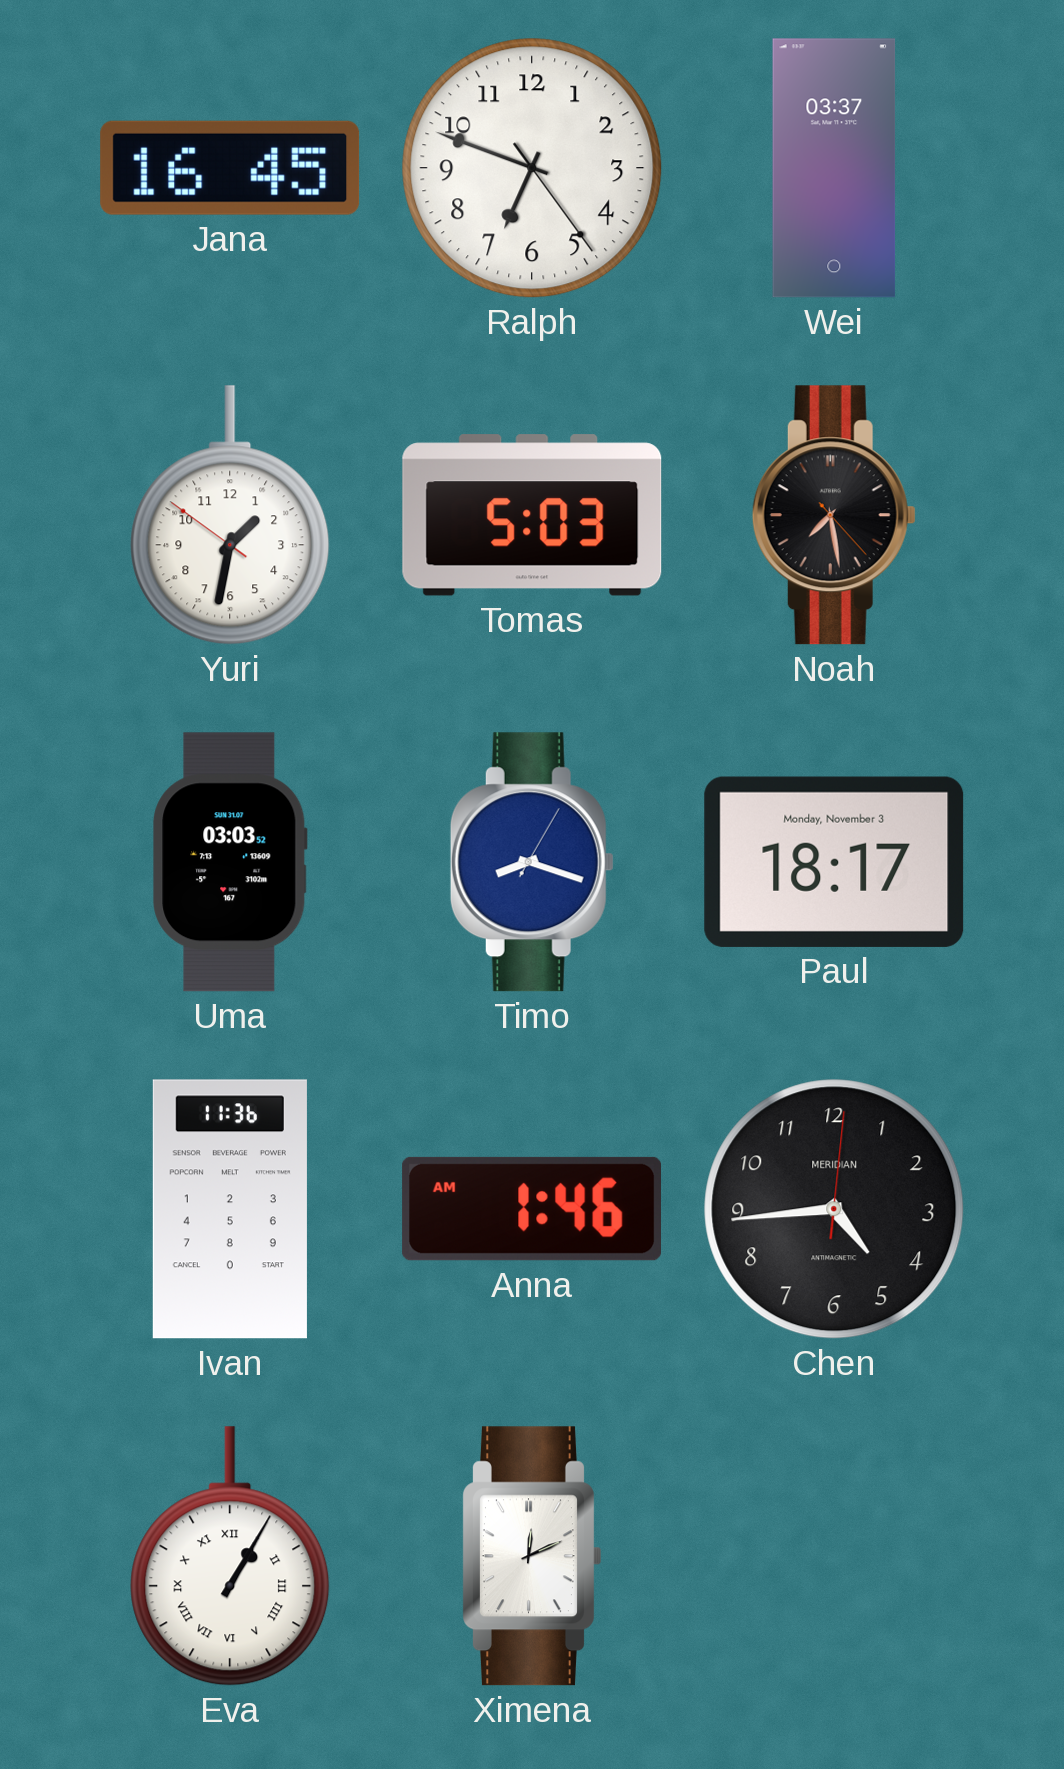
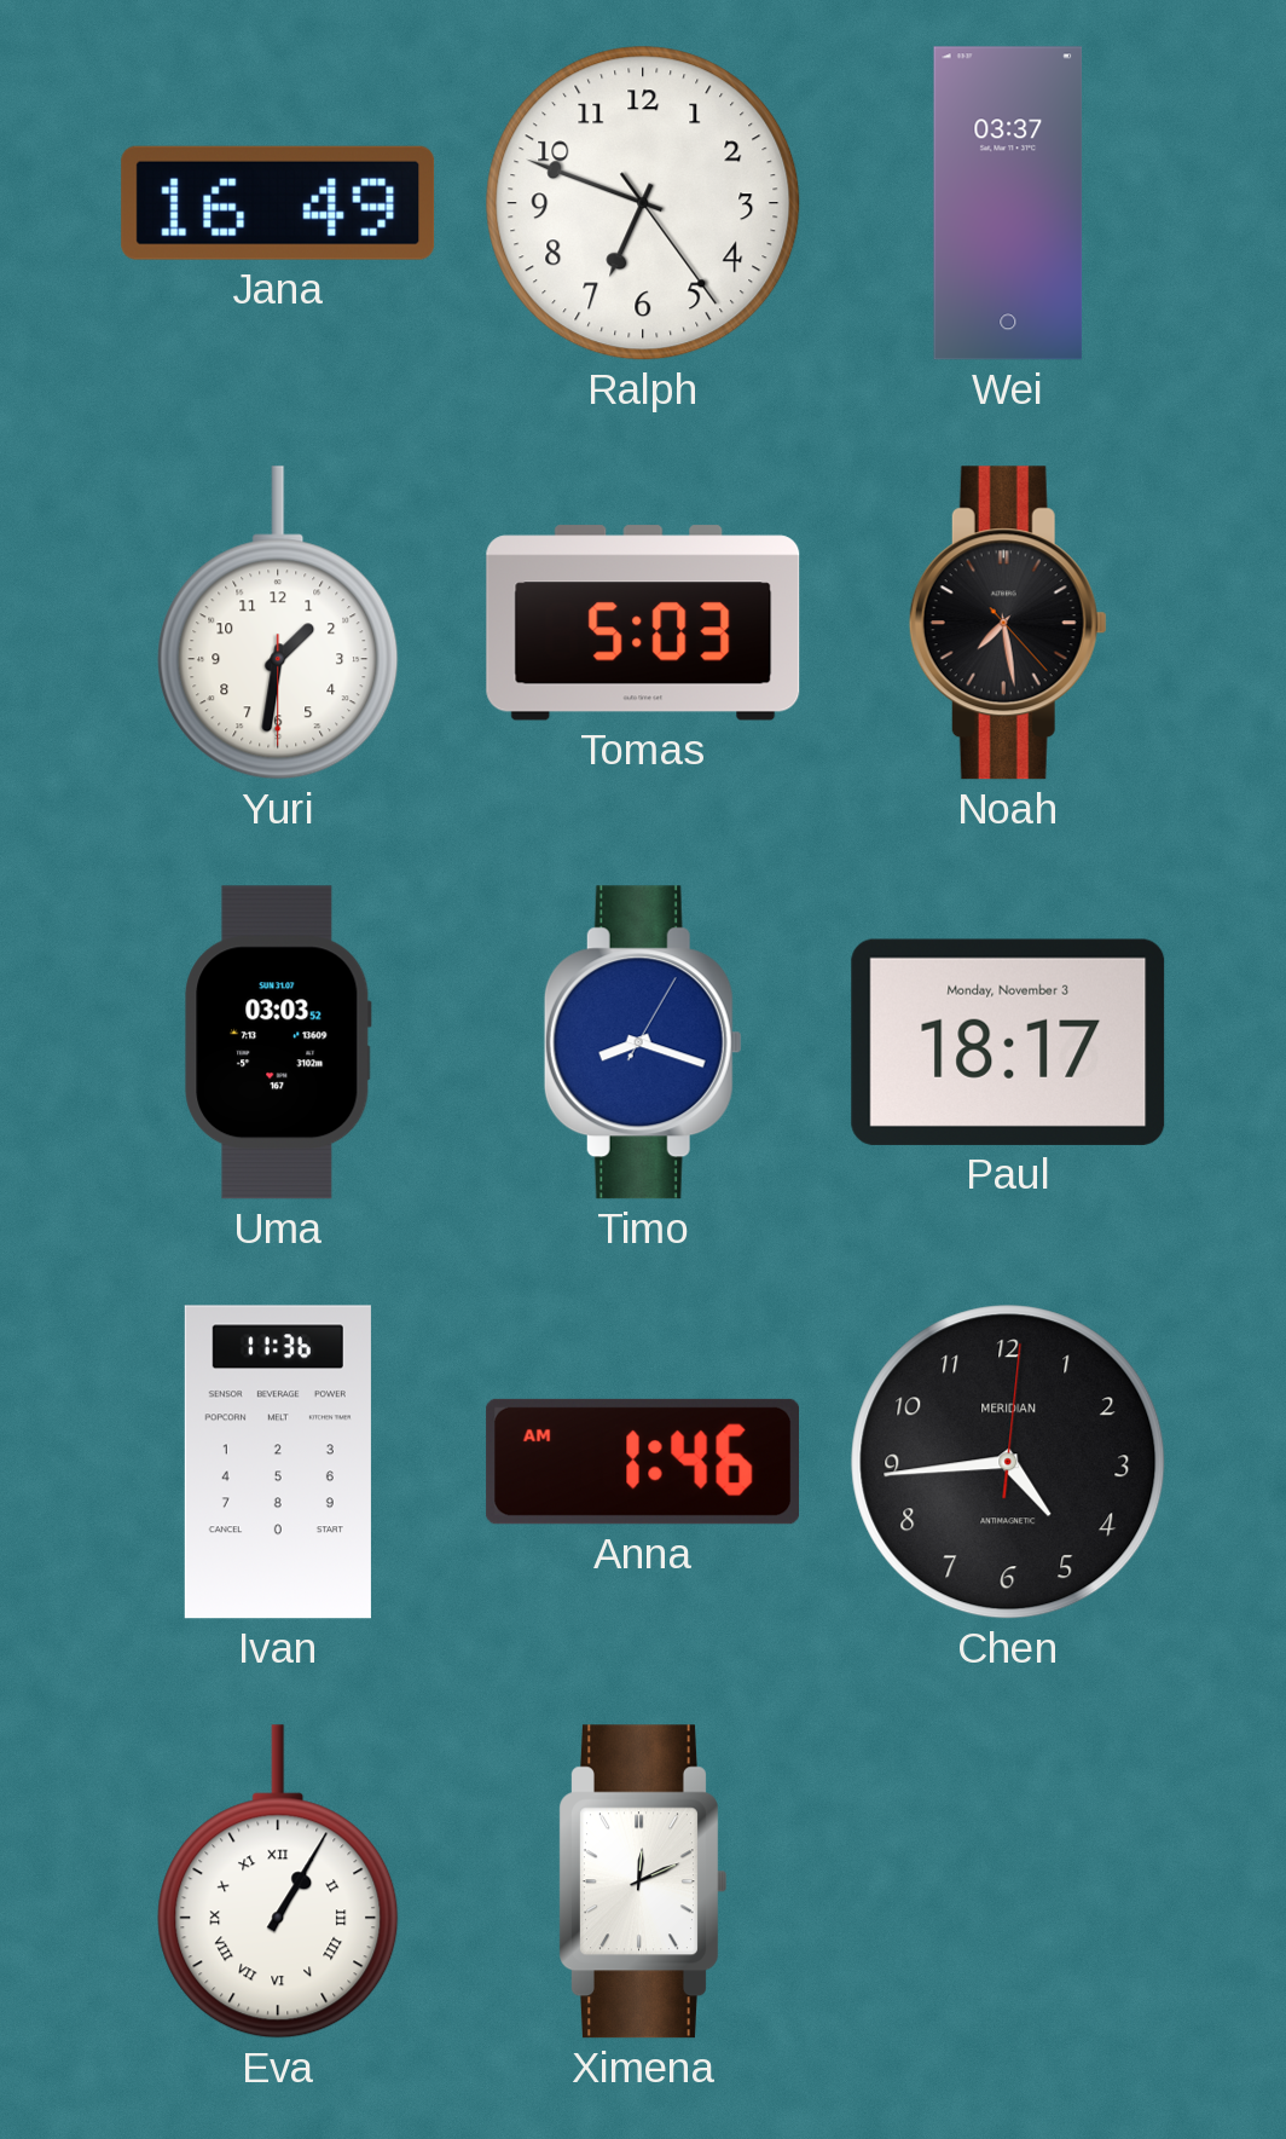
Jana: 16:45 -> 16:49
Yuri: 1:31:51 -> 1:31:30
